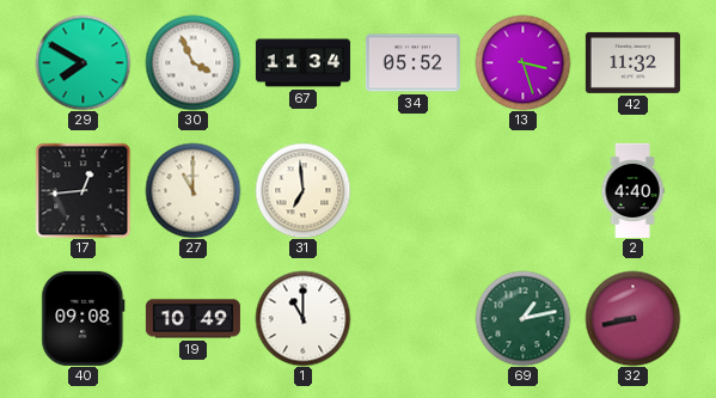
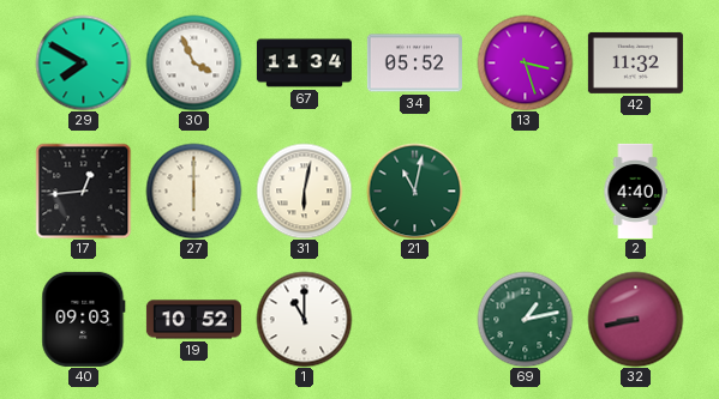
27: 11:00 -> 6:00
31: 6:59 -> 6:02
21: none -> 11:02
40: 09:08 -> 09:03
19: 10:49 -> 10:52
